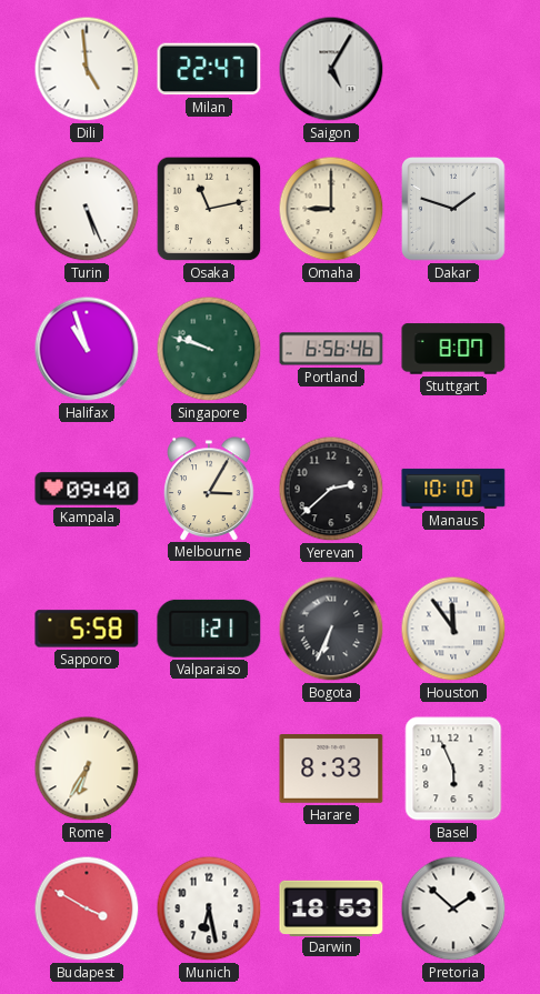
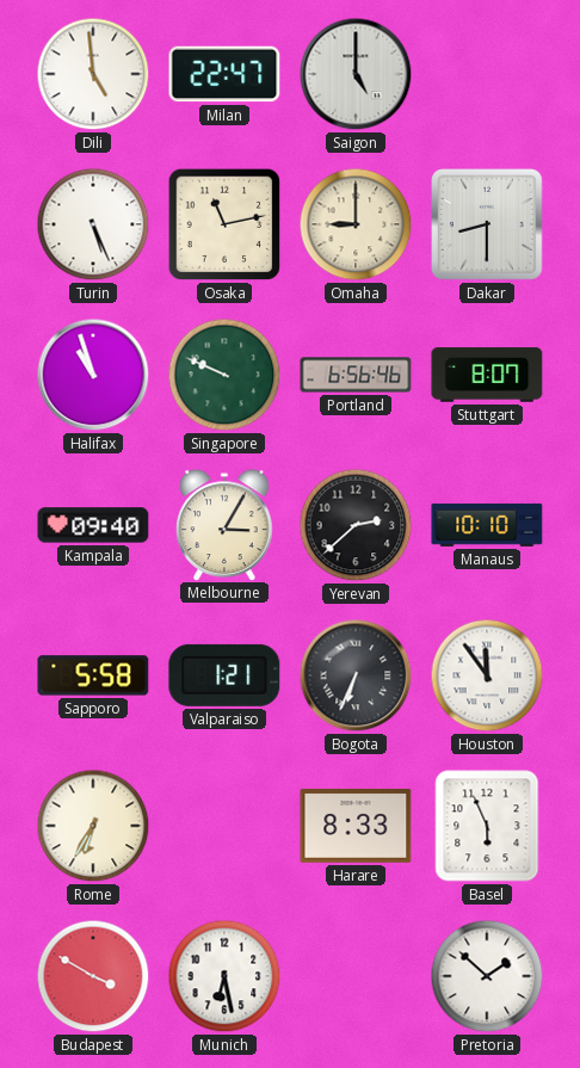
Saigon: 5:05 -> 5:00
Dakar: 1:48 -> 8:30
Singapore: 9:48 -> 9:49
Darwin: 18:53 -> none
